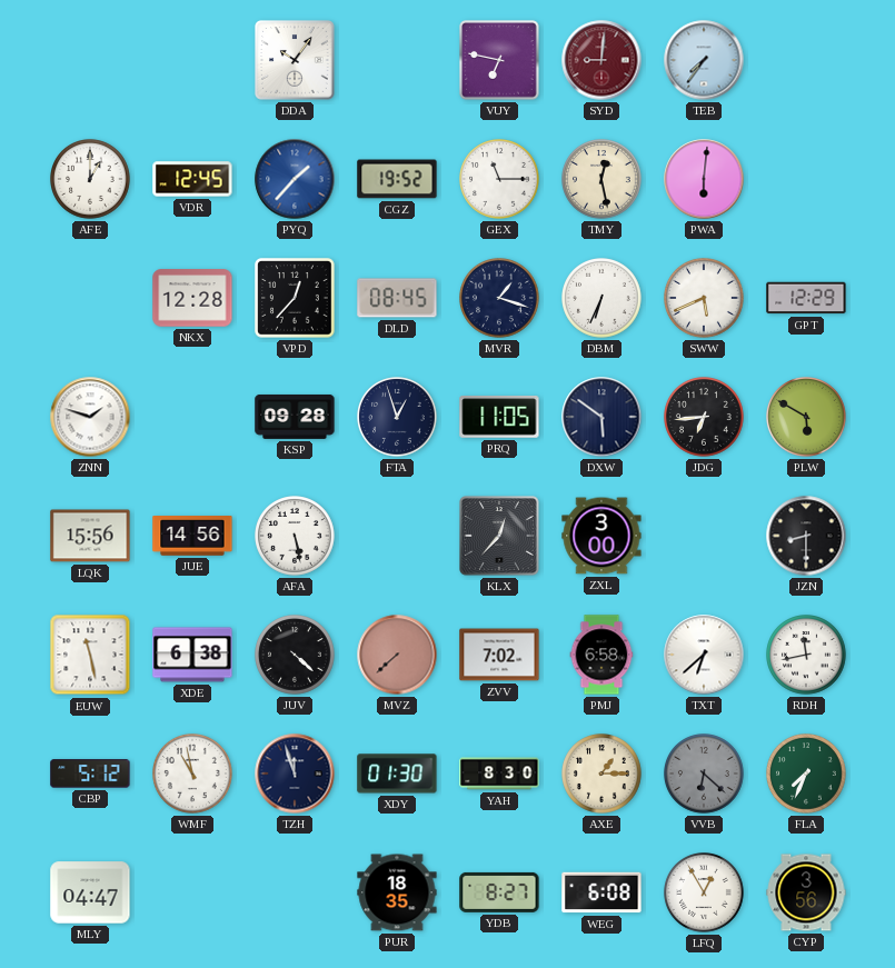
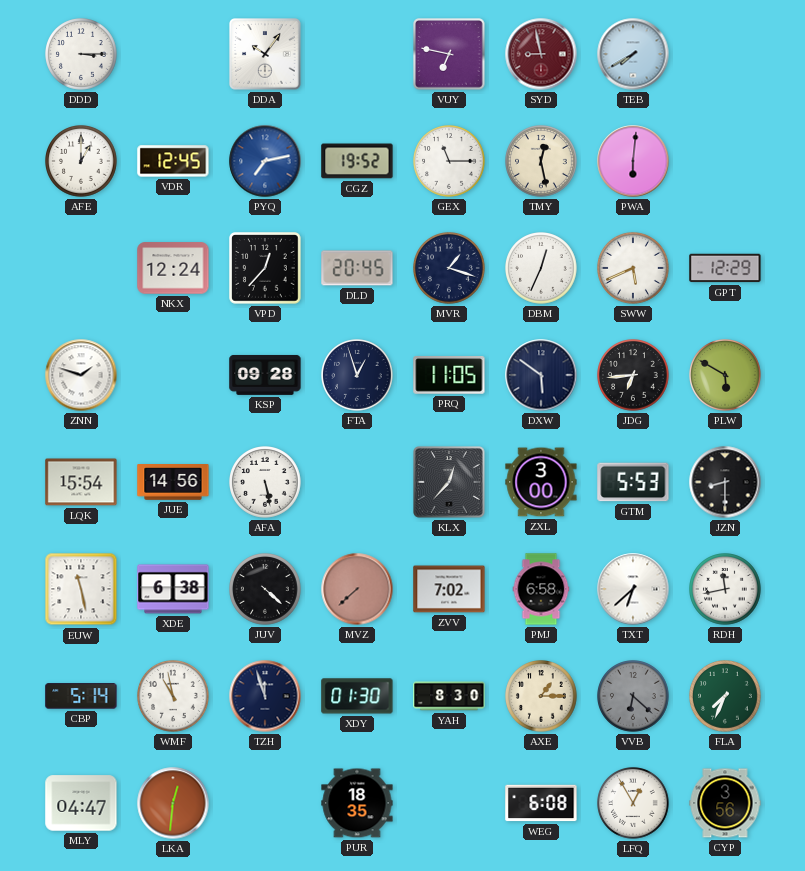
DDD: none -> 3:15
SYD: 9:01 -> 8:58
TEB: 7:36 -> 7:40
PYQ: 1:37 -> 7:13
NKX: 12:28 -> 12:24
DLD: 08:45 -> 20:45
DBM: 6:34 -> 12:34
LQK: 15:56 -> 15:54
GTM: none -> 5:53
CBP: 5:12 -> 5:14
LKA: none -> 12:31
YDB: 8:27 -> none
